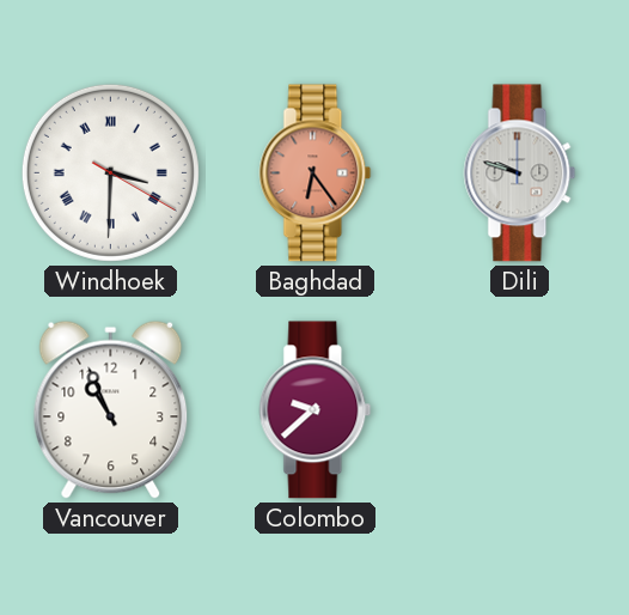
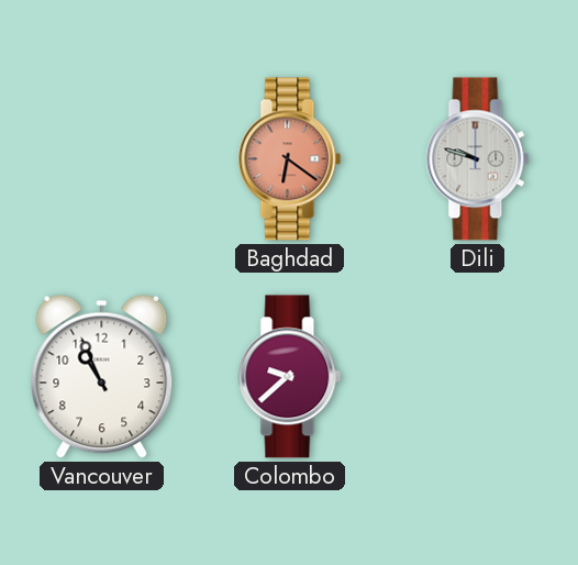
Windhoek: 3:30 -> none
Baghdad: 6:24 -> 6:21
